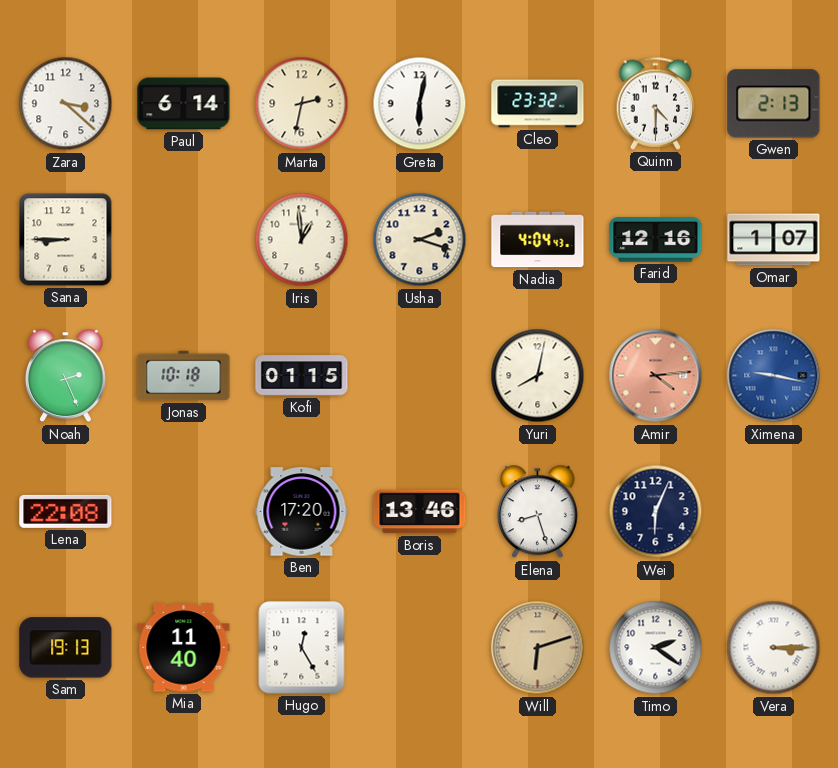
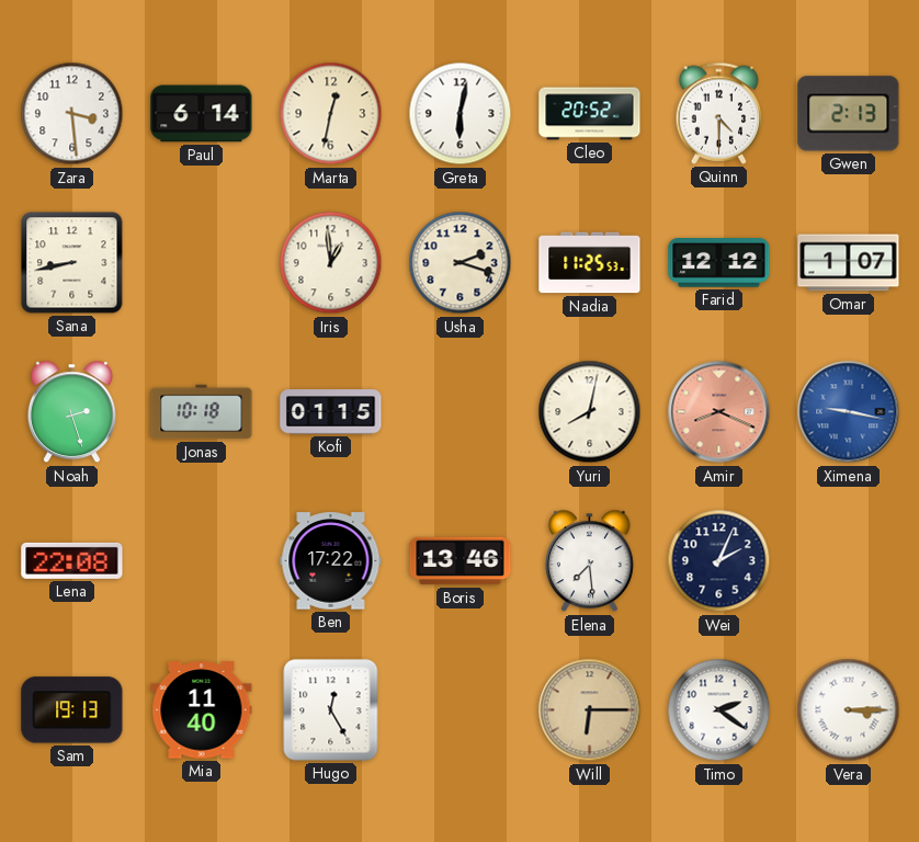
Zara: 3:22 -> 3:29
Marta: 2:32 -> 12:32
Cleo: 23:32 -> 20:52
Sana: 8:45 -> 8:43
Nadia: 4:04 -> 11:25
Farid: 12:16 -> 12:12
Noah: 2:26 -> 2:27
Amir: 4:14 -> 8:19
Ben: 17:20 -> 17:22
Elena: 8:27 -> 7:29
Wei: 6:04 -> 2:04
Will: 6:12 -> 6:15
